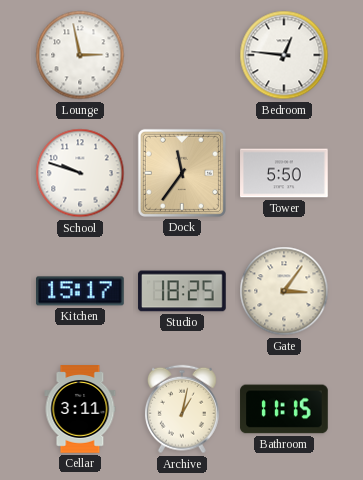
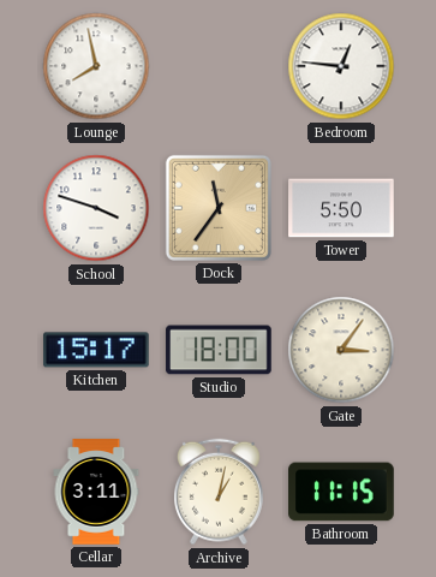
Lounge: 2:58 -> 7:58
School: 9:48 -> 3:48
Studio: 18:25 -> 18:00
